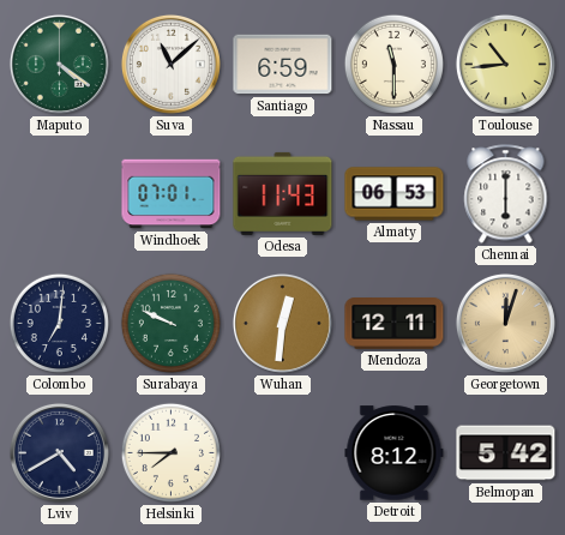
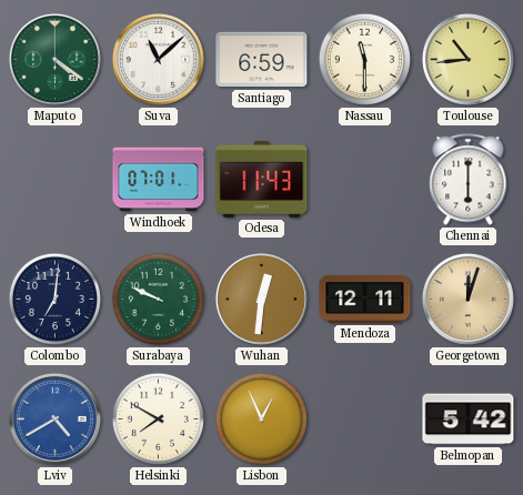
Almaty: 06:53 -> none
Lviv dial: navy -> blue
Helsinki: 7:45 -> 7:50
Lisbon: none -> 12:56
Detroit: 8:12 -> none
